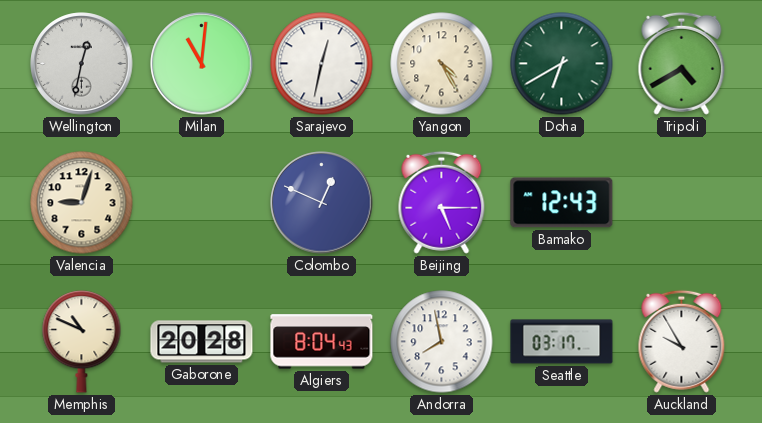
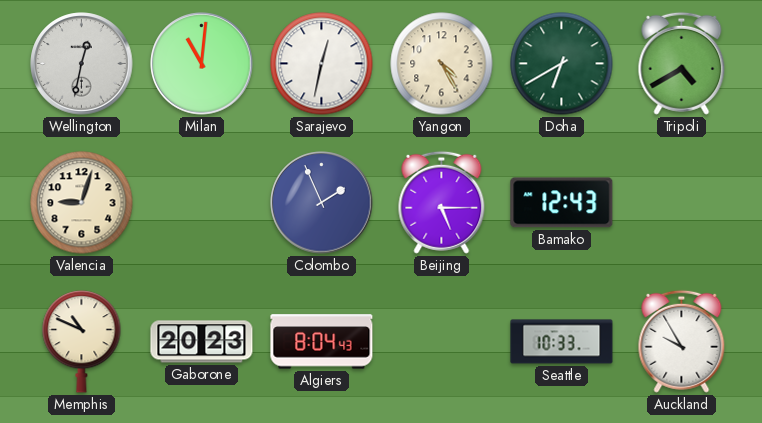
Colombo: 12:49 -> 1:56
Gaborone: 20:28 -> 20:23
Andorra: 7:58 -> none
Seattle: 03:17 -> 10:33
